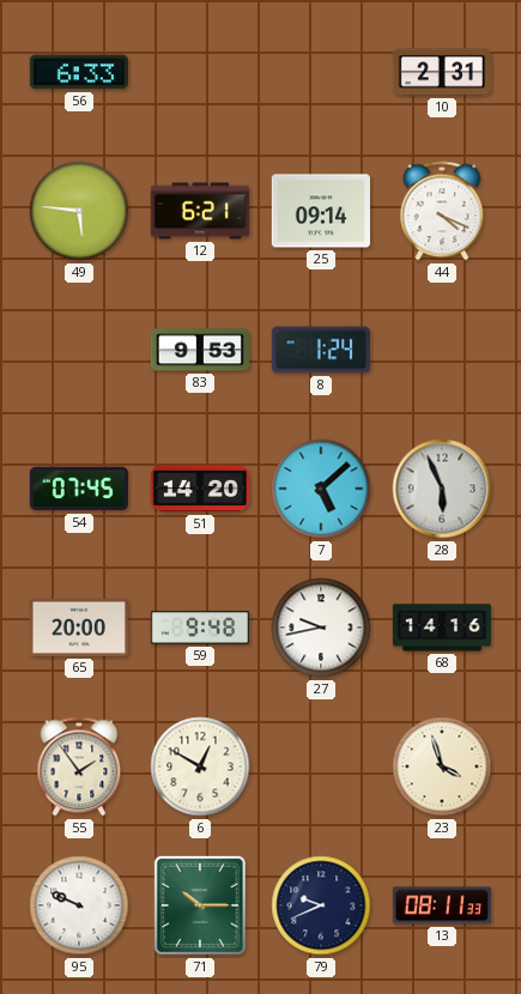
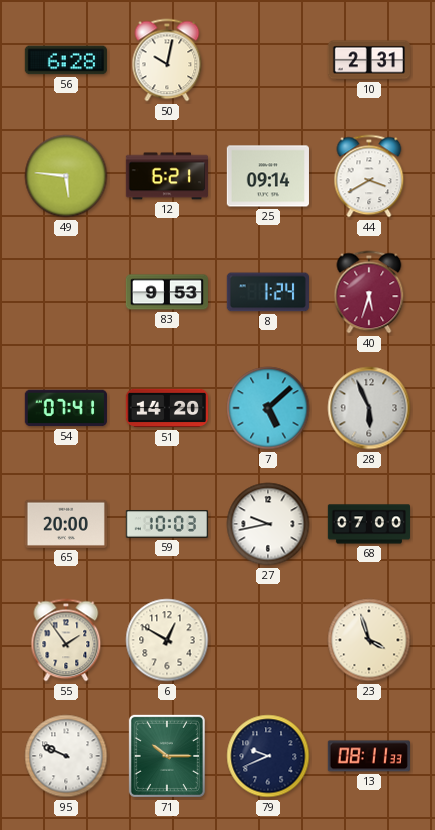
56: 6:33 -> 6:28
50: none -> 10:02
44: 4:19 -> 3:40
40: none -> 5:33
54: 07:45 -> 07:41
59: 9:48 -> 10:03
68: 14:16 -> 07:00
